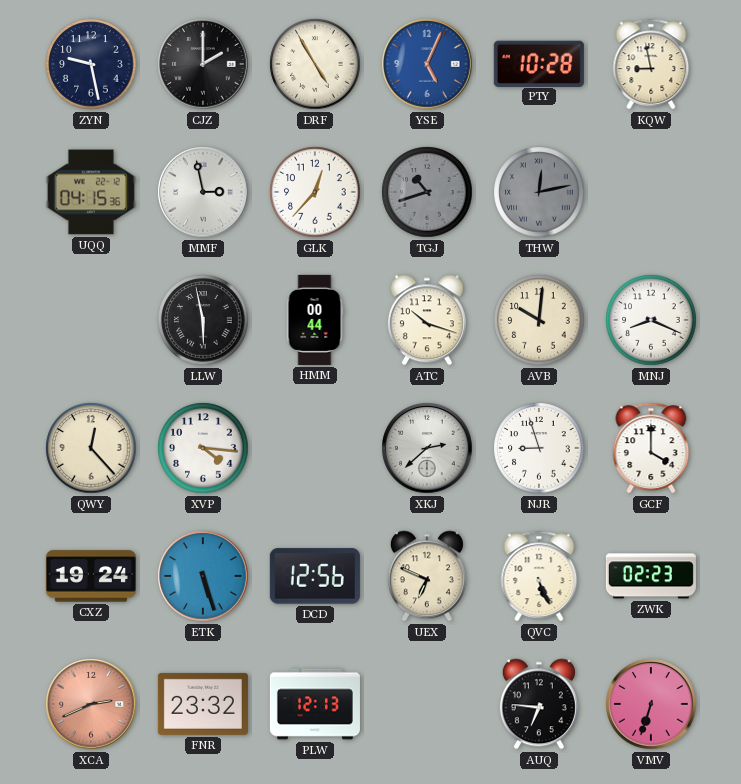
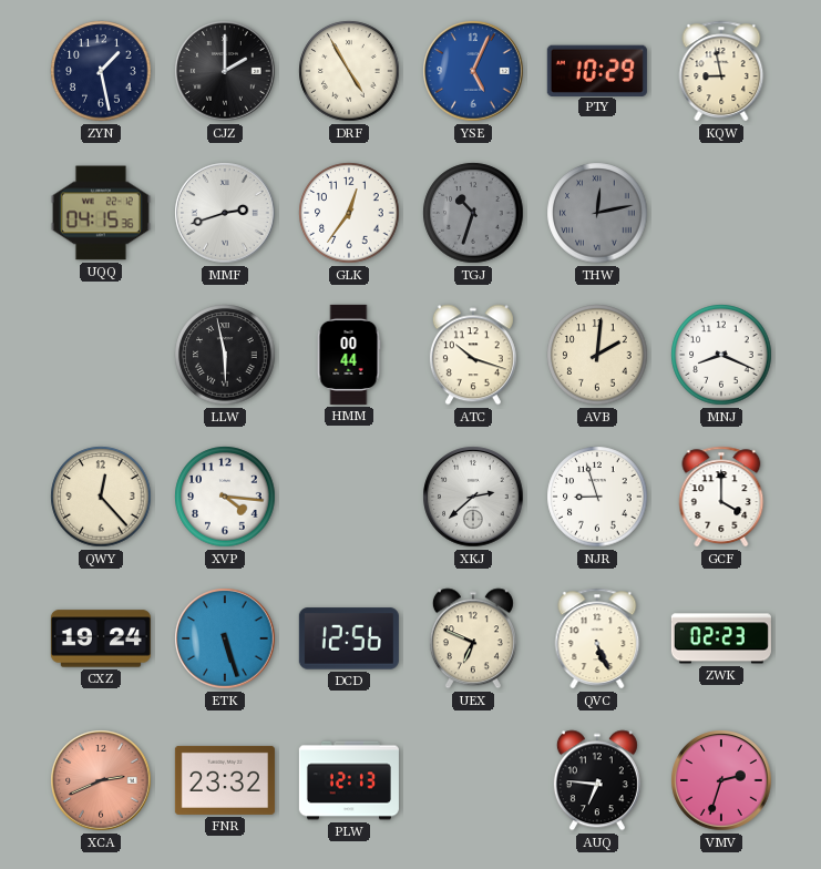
ZYN: 9:28 -> 1:28
PTY: 10:28 -> 10:29
MMF: 2:58 -> 2:42
GLK: 12:37 -> 12:36
TGJ: 10:42 -> 10:33
AVB: 10:01 -> 2:01
VMV: 6:33 -> 2:33
